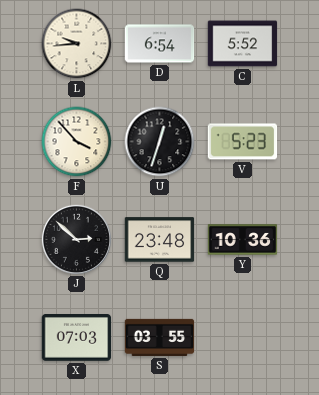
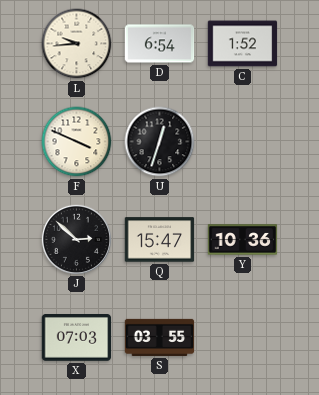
C: 5:52 -> 1:52
F: 3:53 -> 3:49
V: 5:23 -> none
Q: 23:48 -> 15:47
